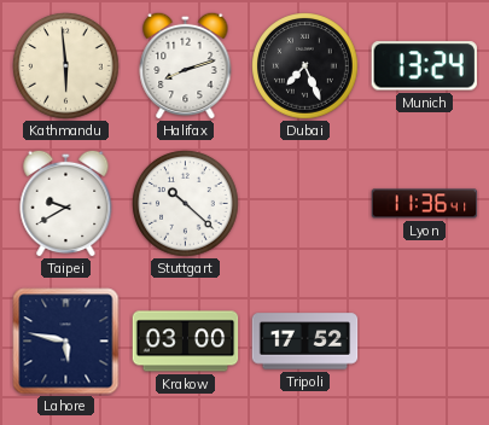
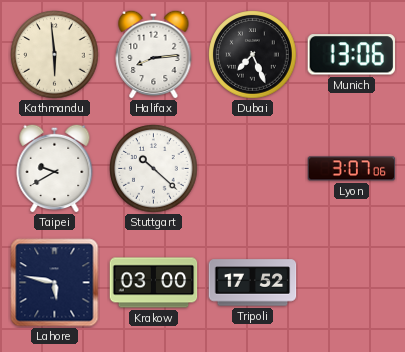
Halifax: 8:12 -> 8:14
Munich: 13:24 -> 13:06
Lyon: 11:36 -> 3:07
